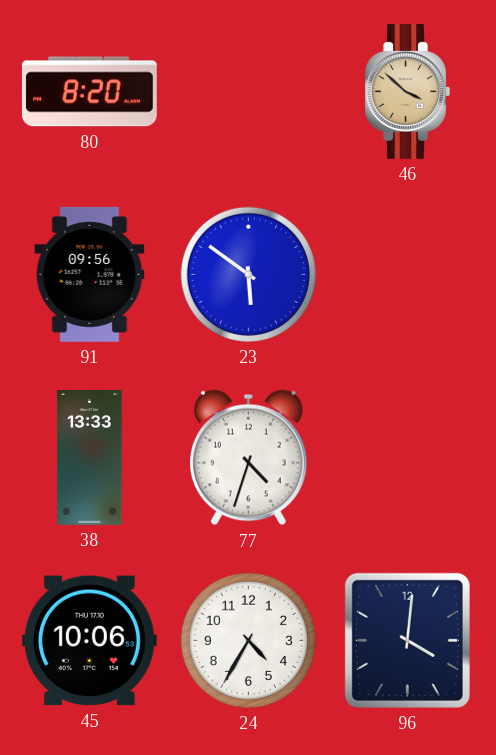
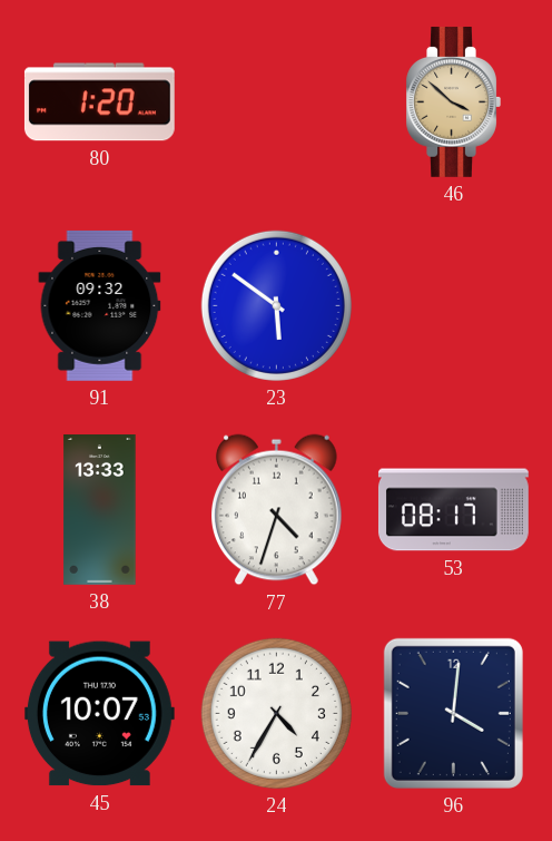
80: 8:20 -> 1:20
91: 09:56 -> 09:32
53: none -> 08:17
45: 10:06 -> 10:07
